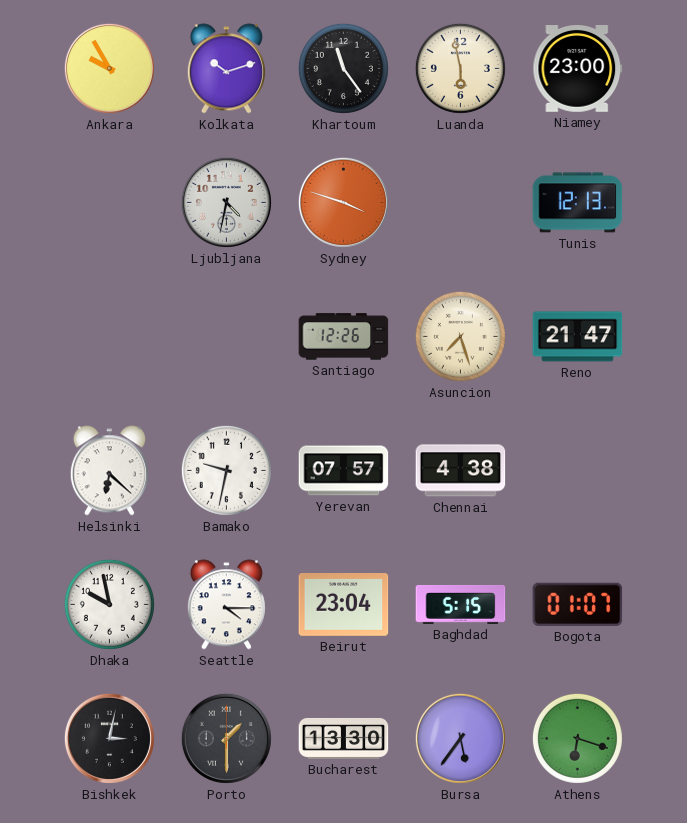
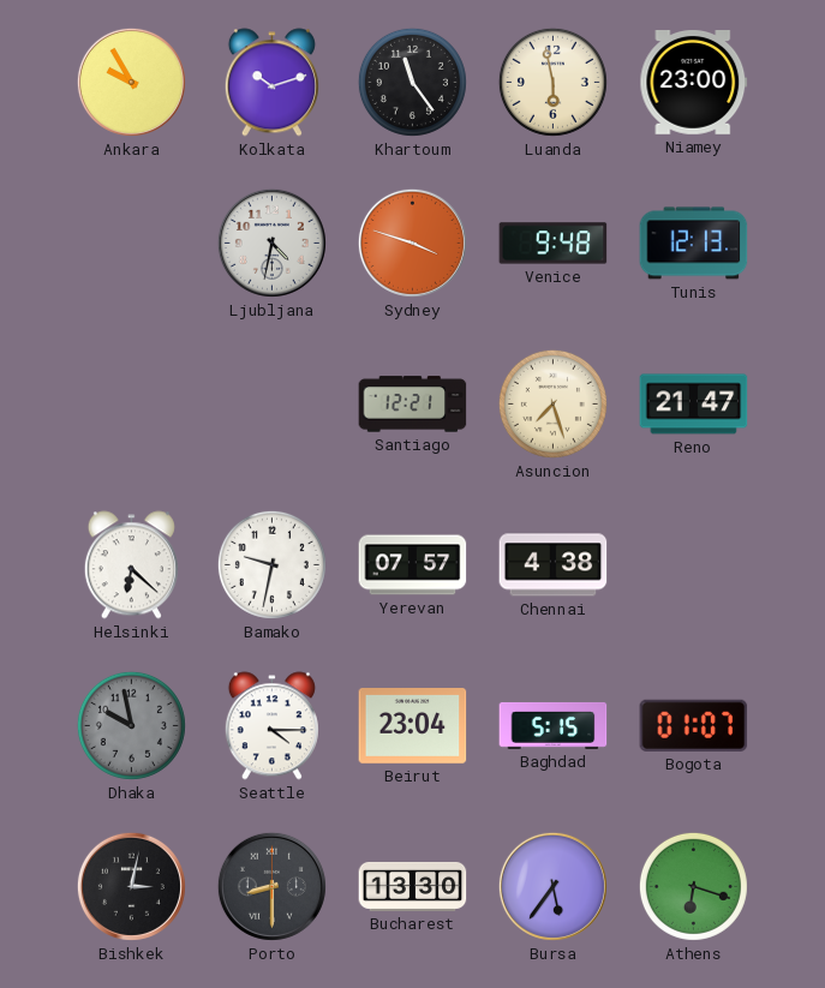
Venice: none -> 9:48
Santiago: 12:26 -> 12:21
Dhaka dial: white -> grey
Porto: 1:30 -> 8:30
